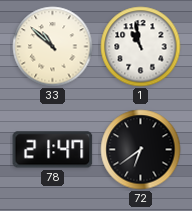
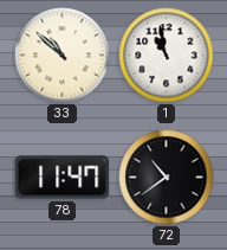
78: 21:47 -> 11:47
72: 6:39 -> 10:39
